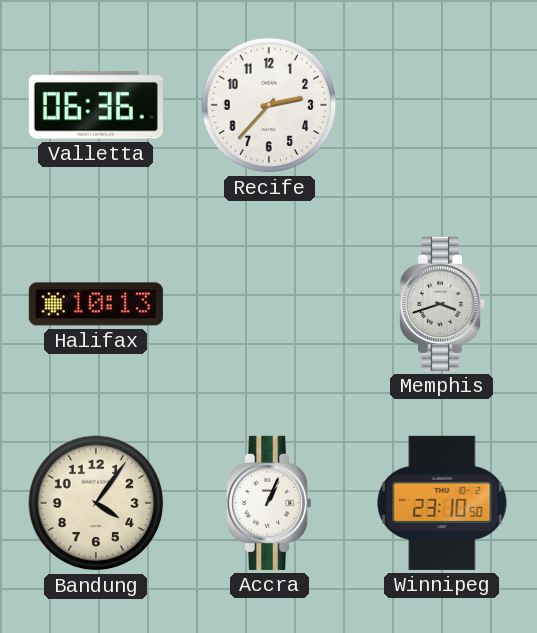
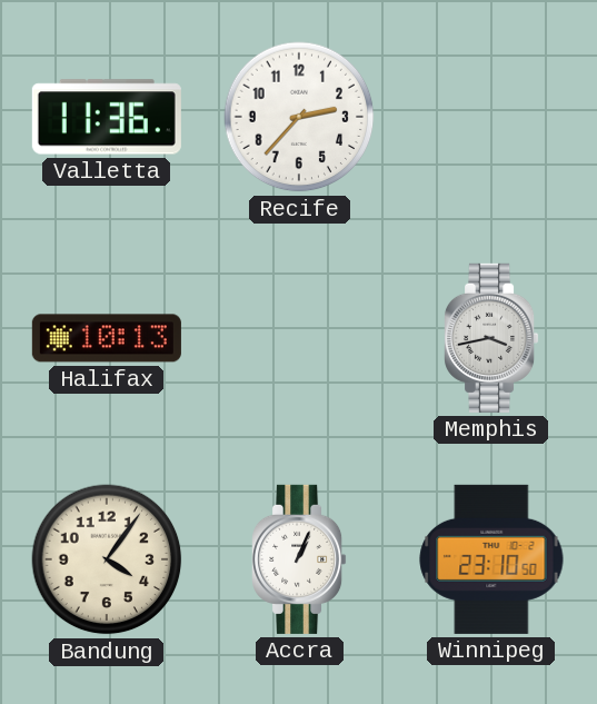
Valletta: 06:36 -> 11:36
Memphis: 3:42 -> 3:43
